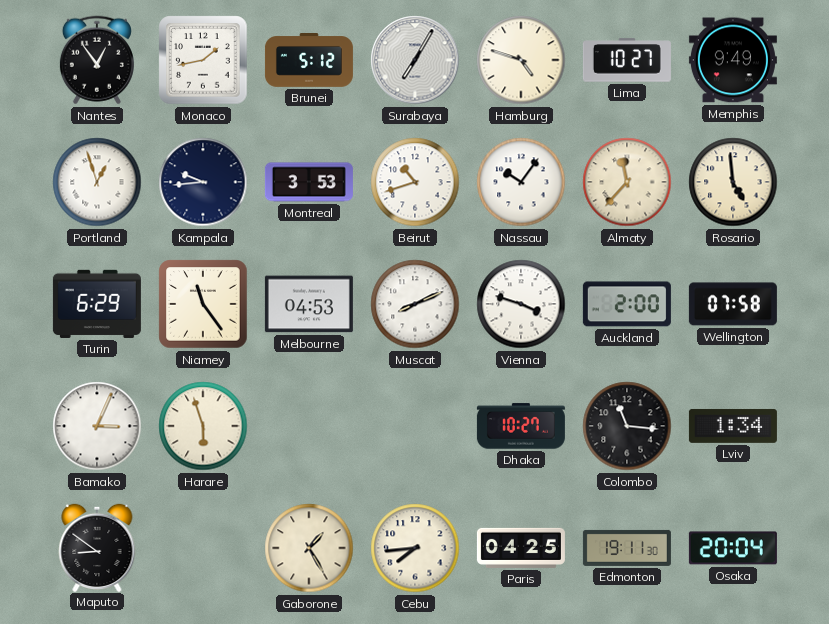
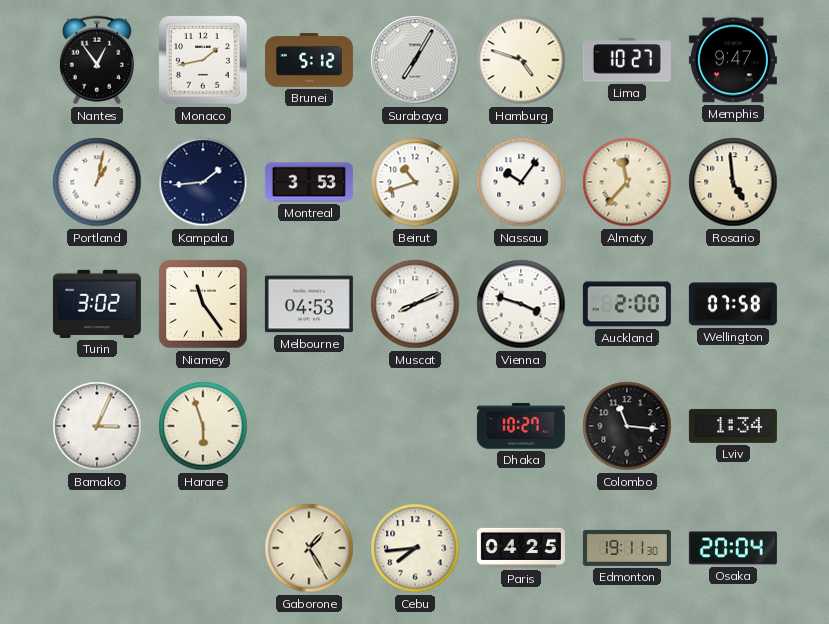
Memphis: 9:49 -> 9:47
Portland: 12:57 -> 1:02
Kampala: 9:44 -> 1:44
Turin: 6:29 -> 3:02
Maputo: 8:51 -> none
